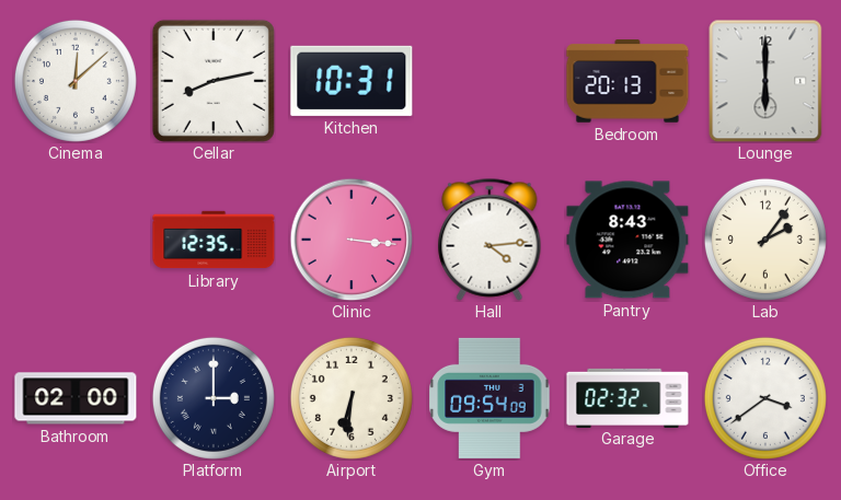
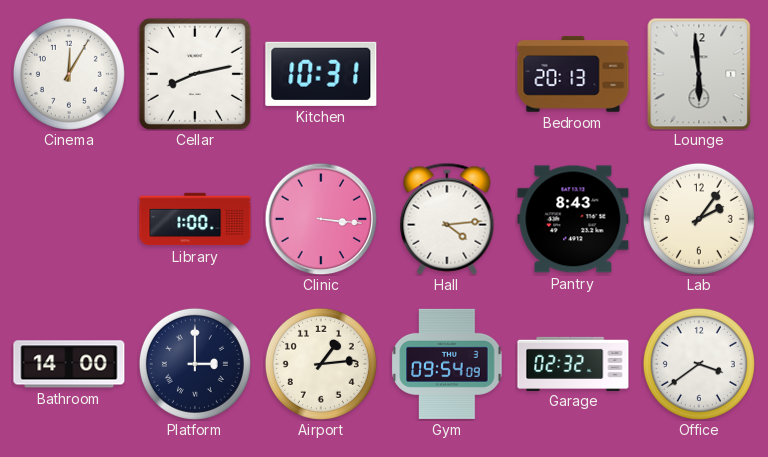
Cinema: 12:08 -> 12:05
Lounge: 6:00 -> 5:59
Library: 12:35 -> 1:00
Bathroom: 02:00 -> 14:00
Airport: 6:31 -> 1:14
